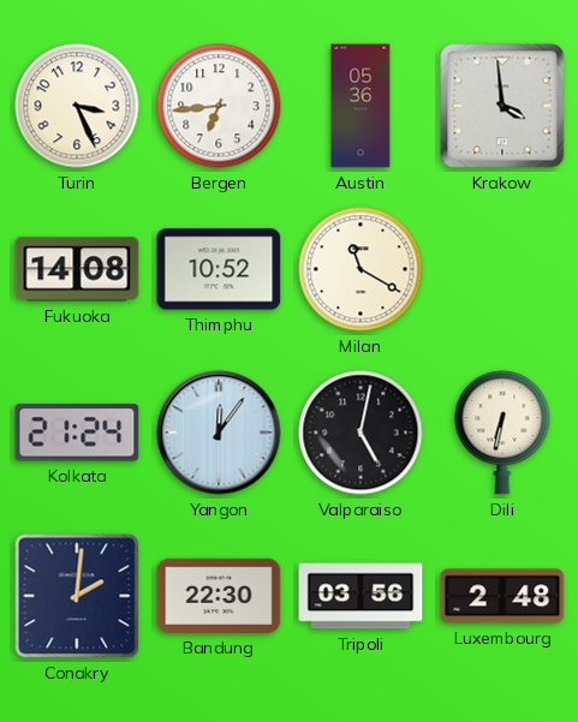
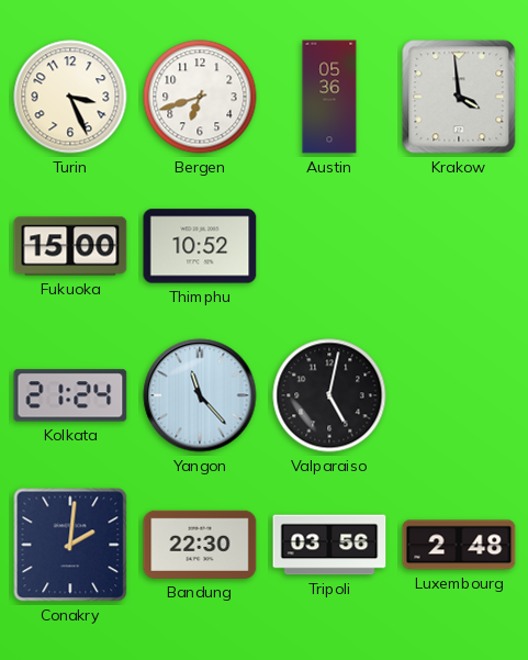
Bergen: 6:44 -> 6:42
Fukuoka: 14:08 -> 15:00
Milan: 11:20 -> none
Yangon: 12:06 -> 11:23
Dili: 6:32 -> none
